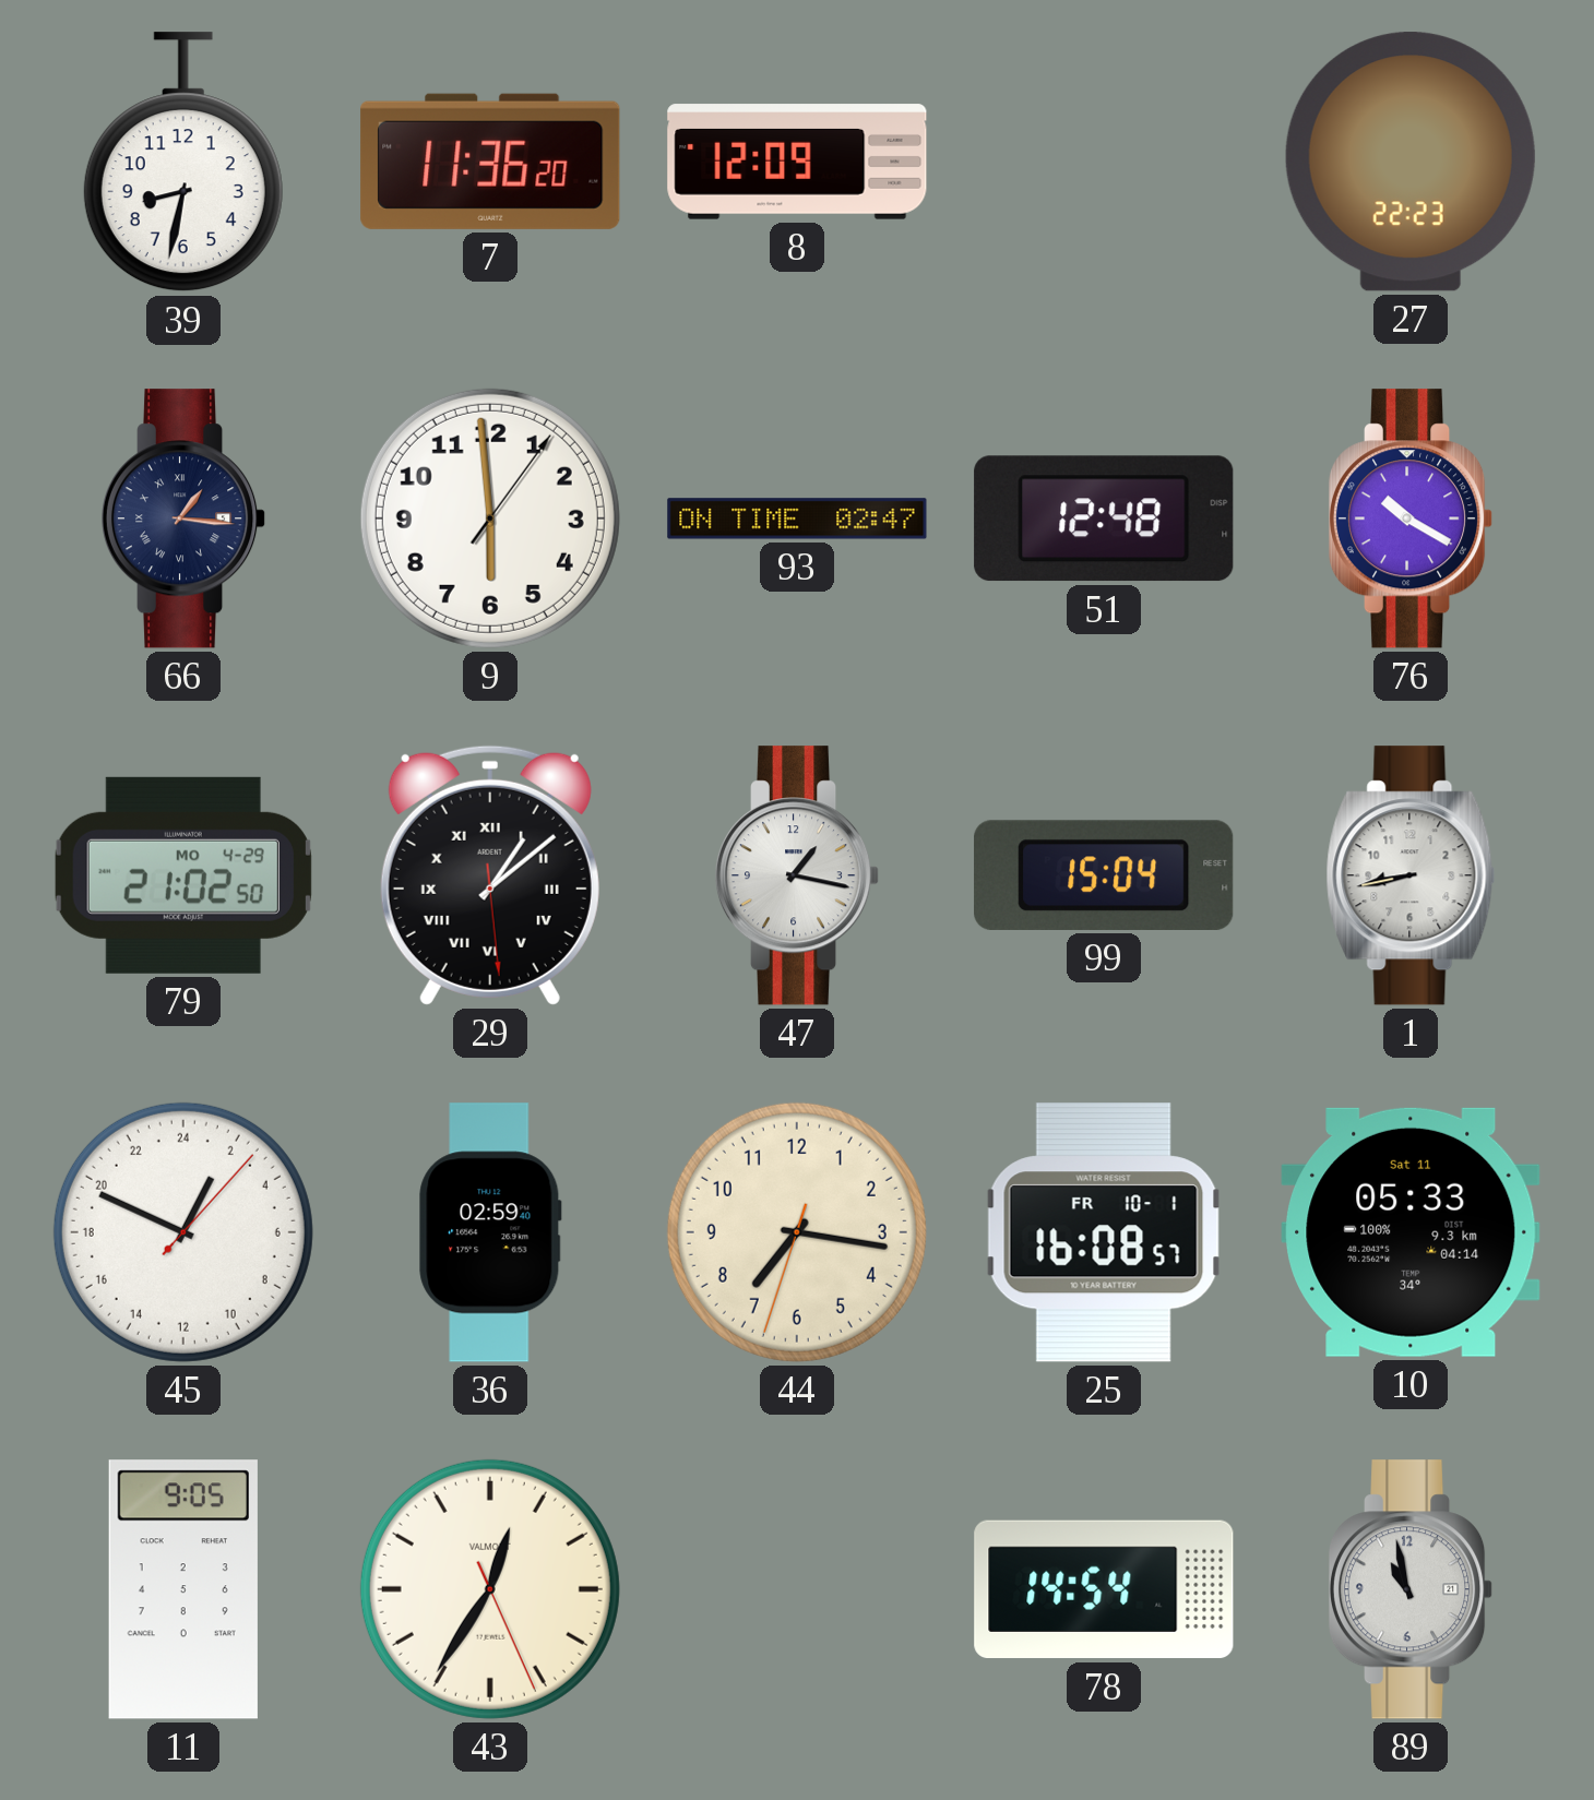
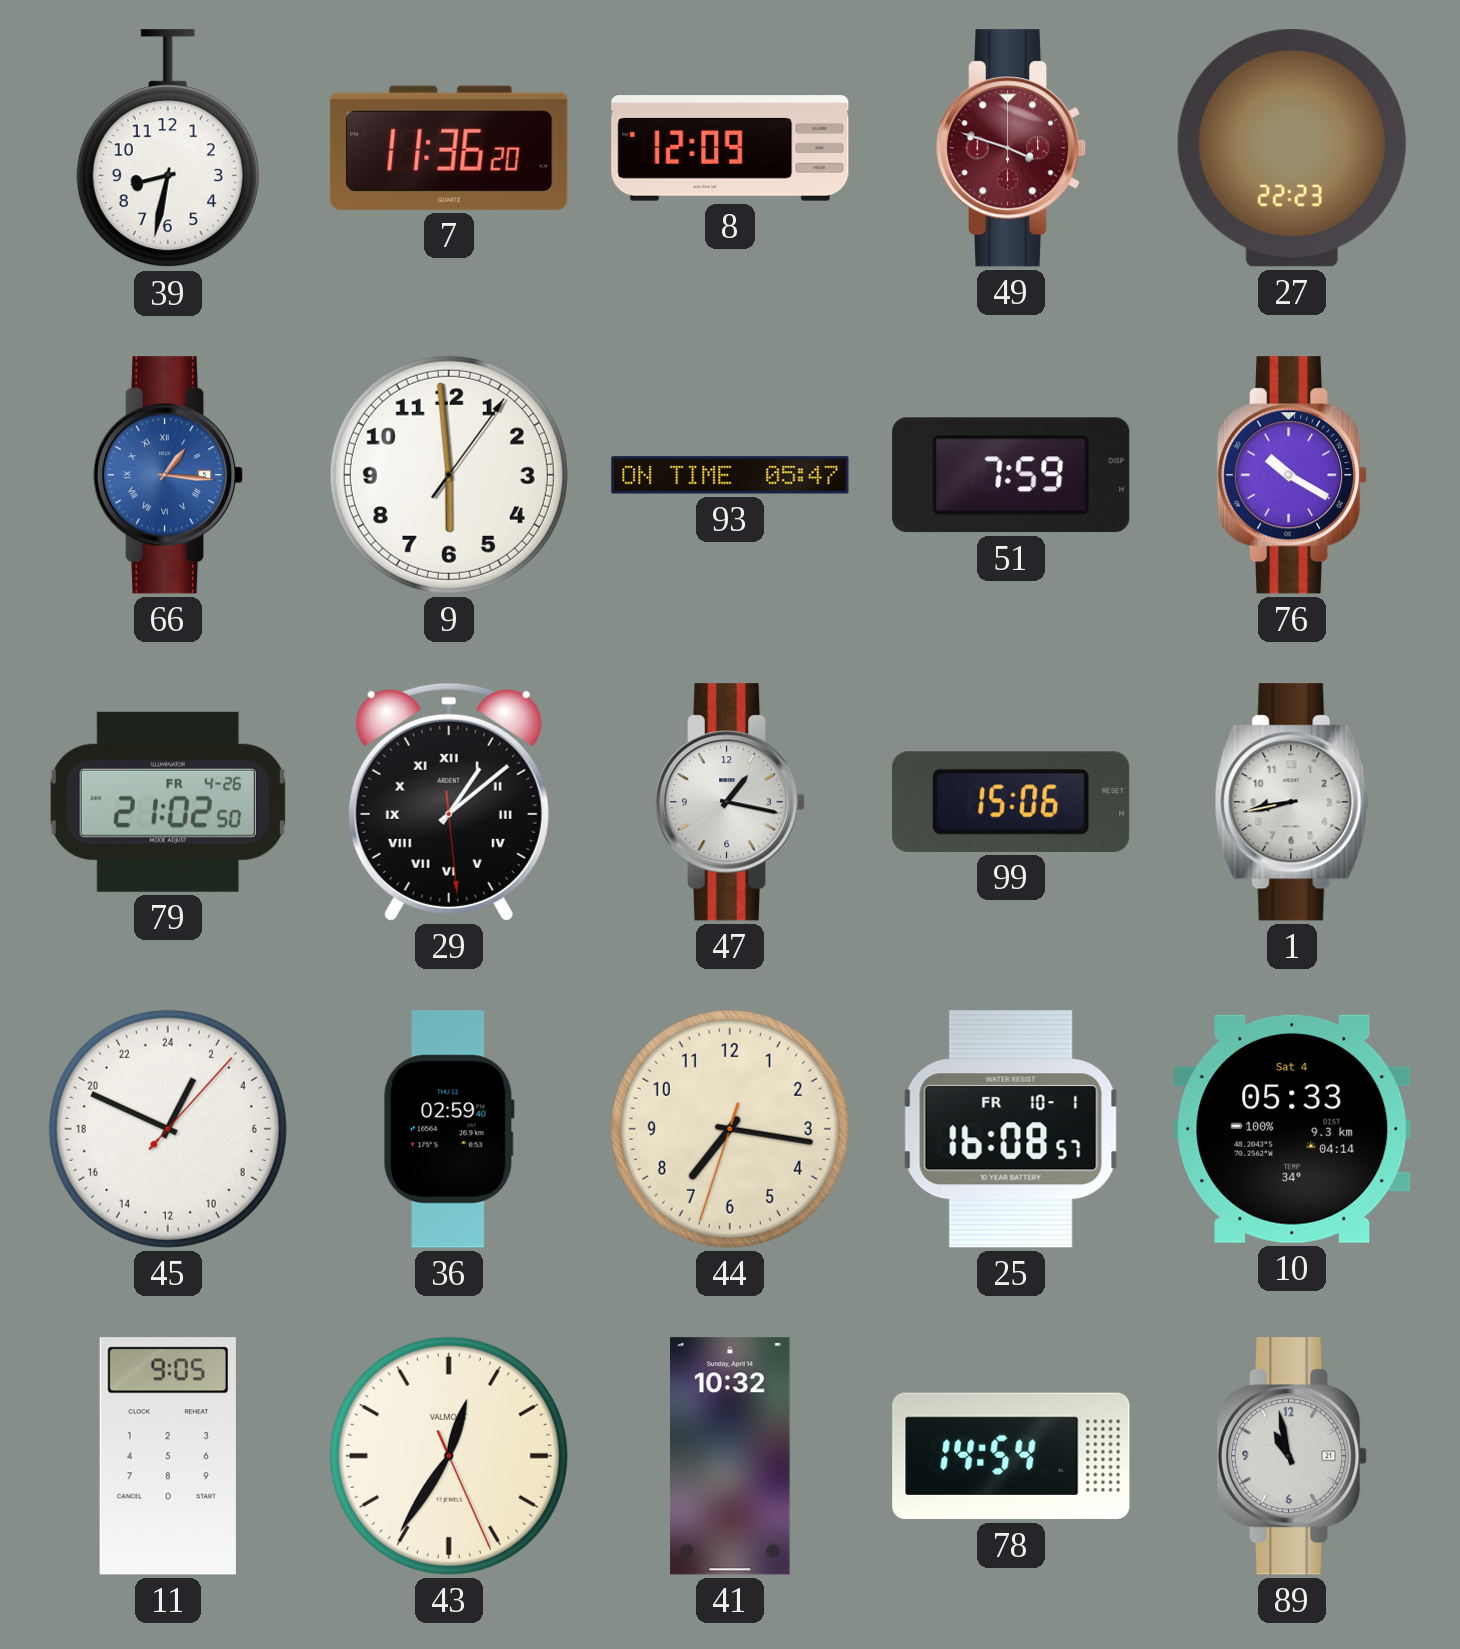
49: none -> 3:48
66 dial: navy -> blue
93: 02:47 -> 05:47
51: 12:48 -> 7:59
79 date: MO 4-29 -> FR 4-26
99: 15:04 -> 15:06
10 date: Sat 11 -> Sat 4
41: none -> 10:32
